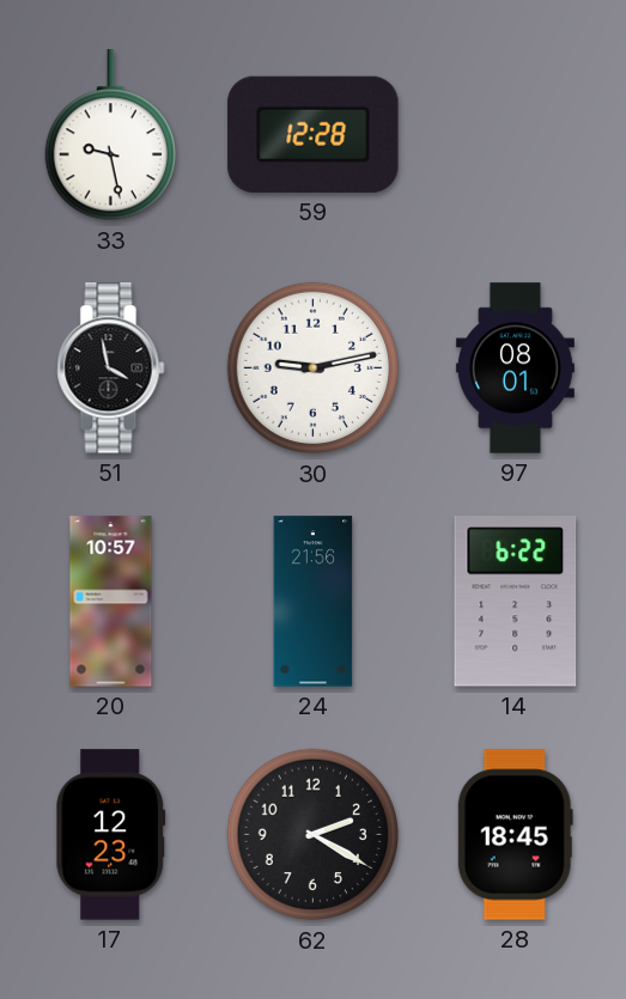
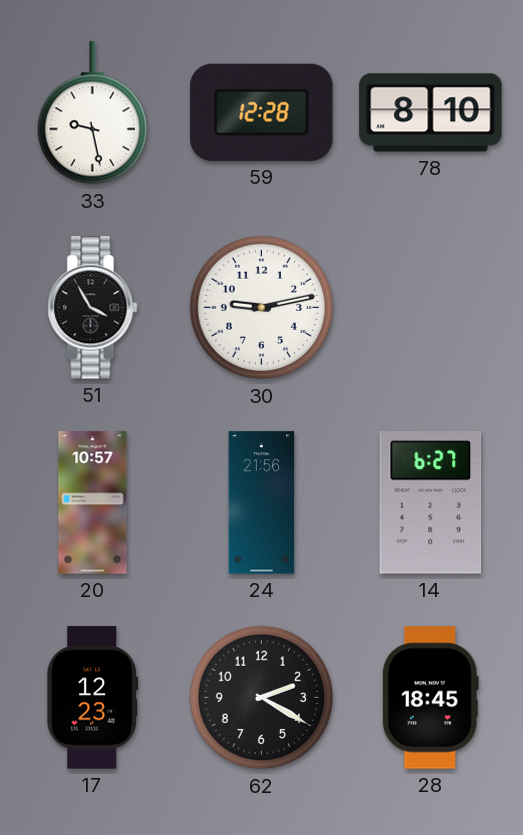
78: none -> 8:10
51: 3:58 -> 3:55
97: 08:01 -> none
14: 6:22 -> 6:27
